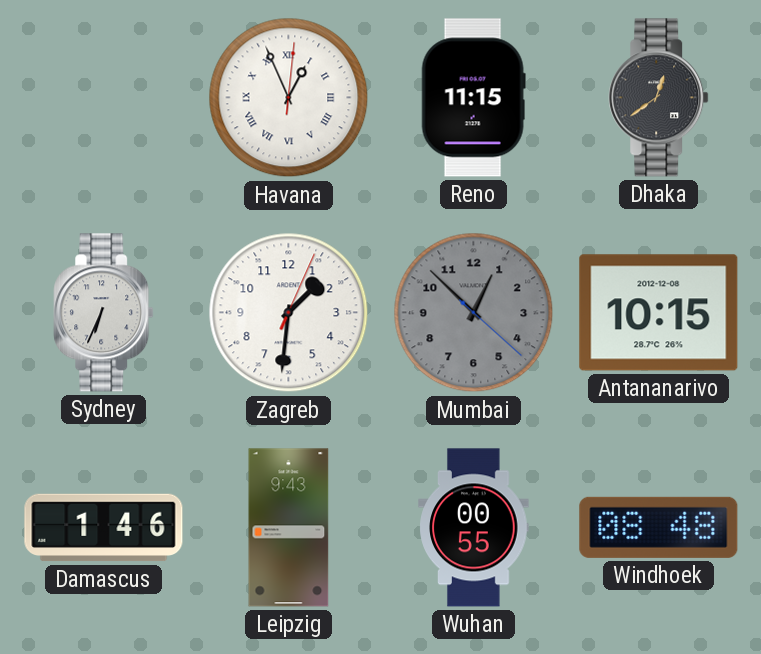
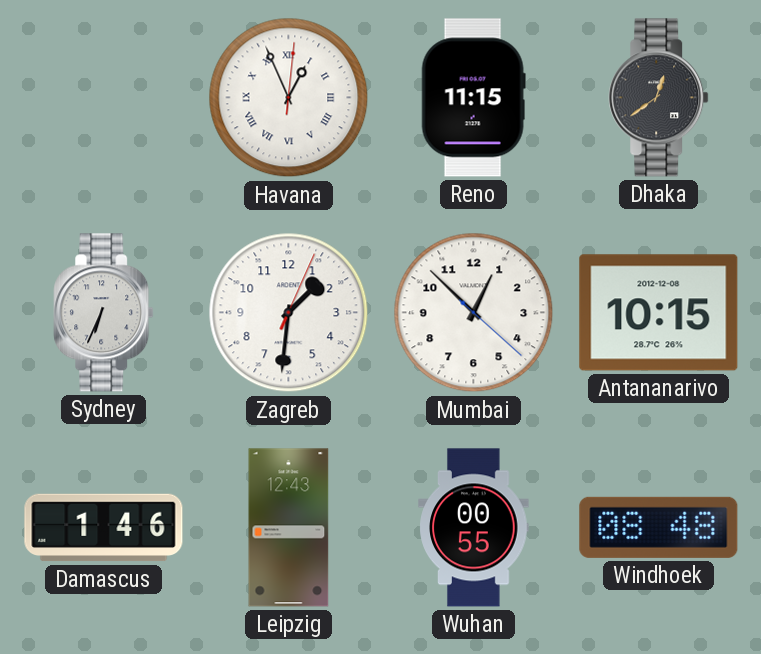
Mumbai dial: grey -> white
Leipzig: 9:43 -> 12:43
